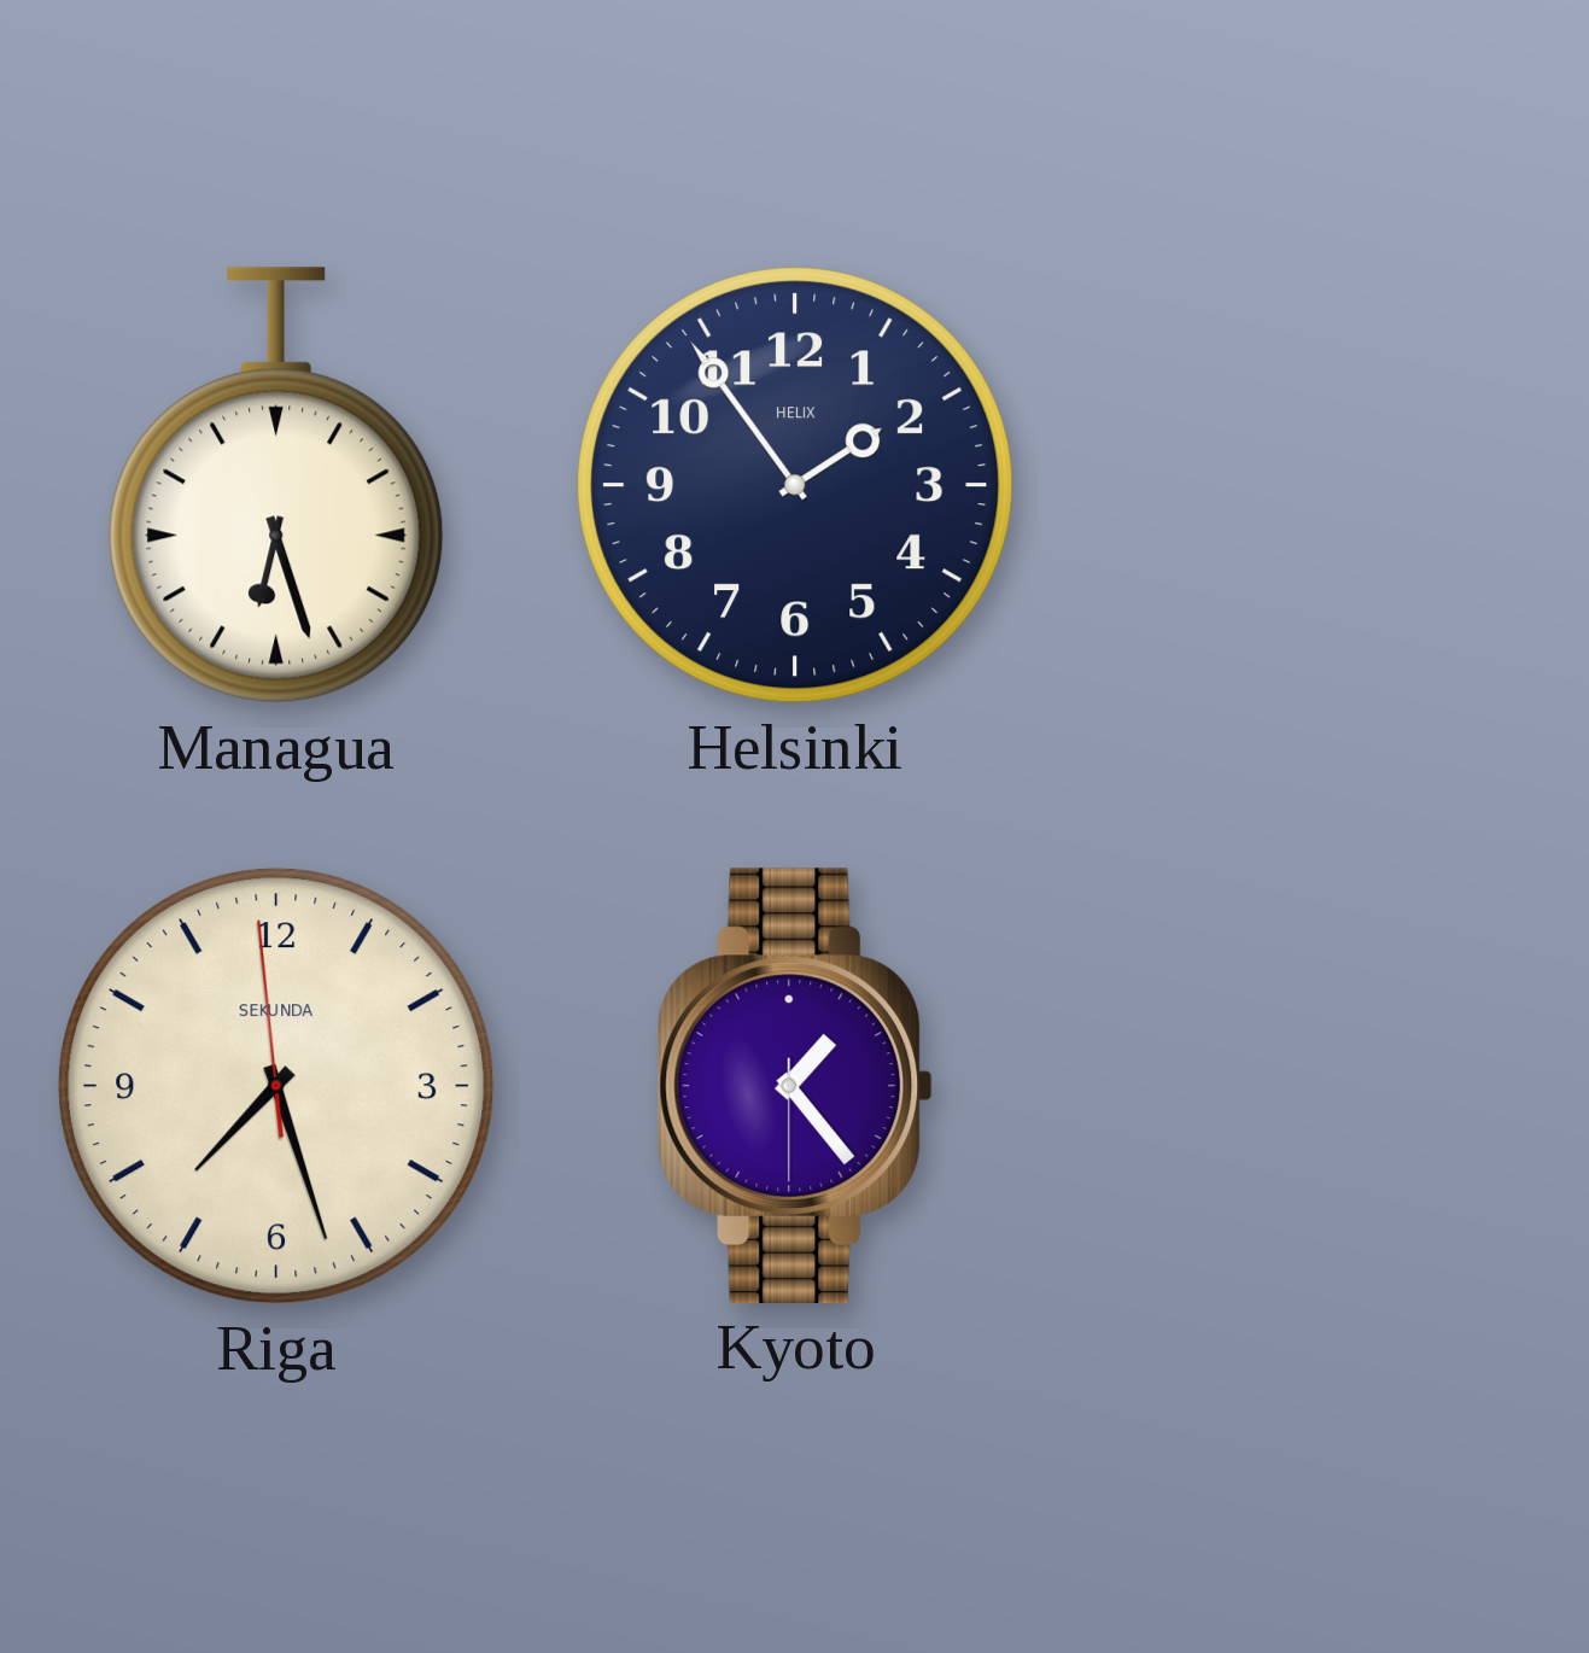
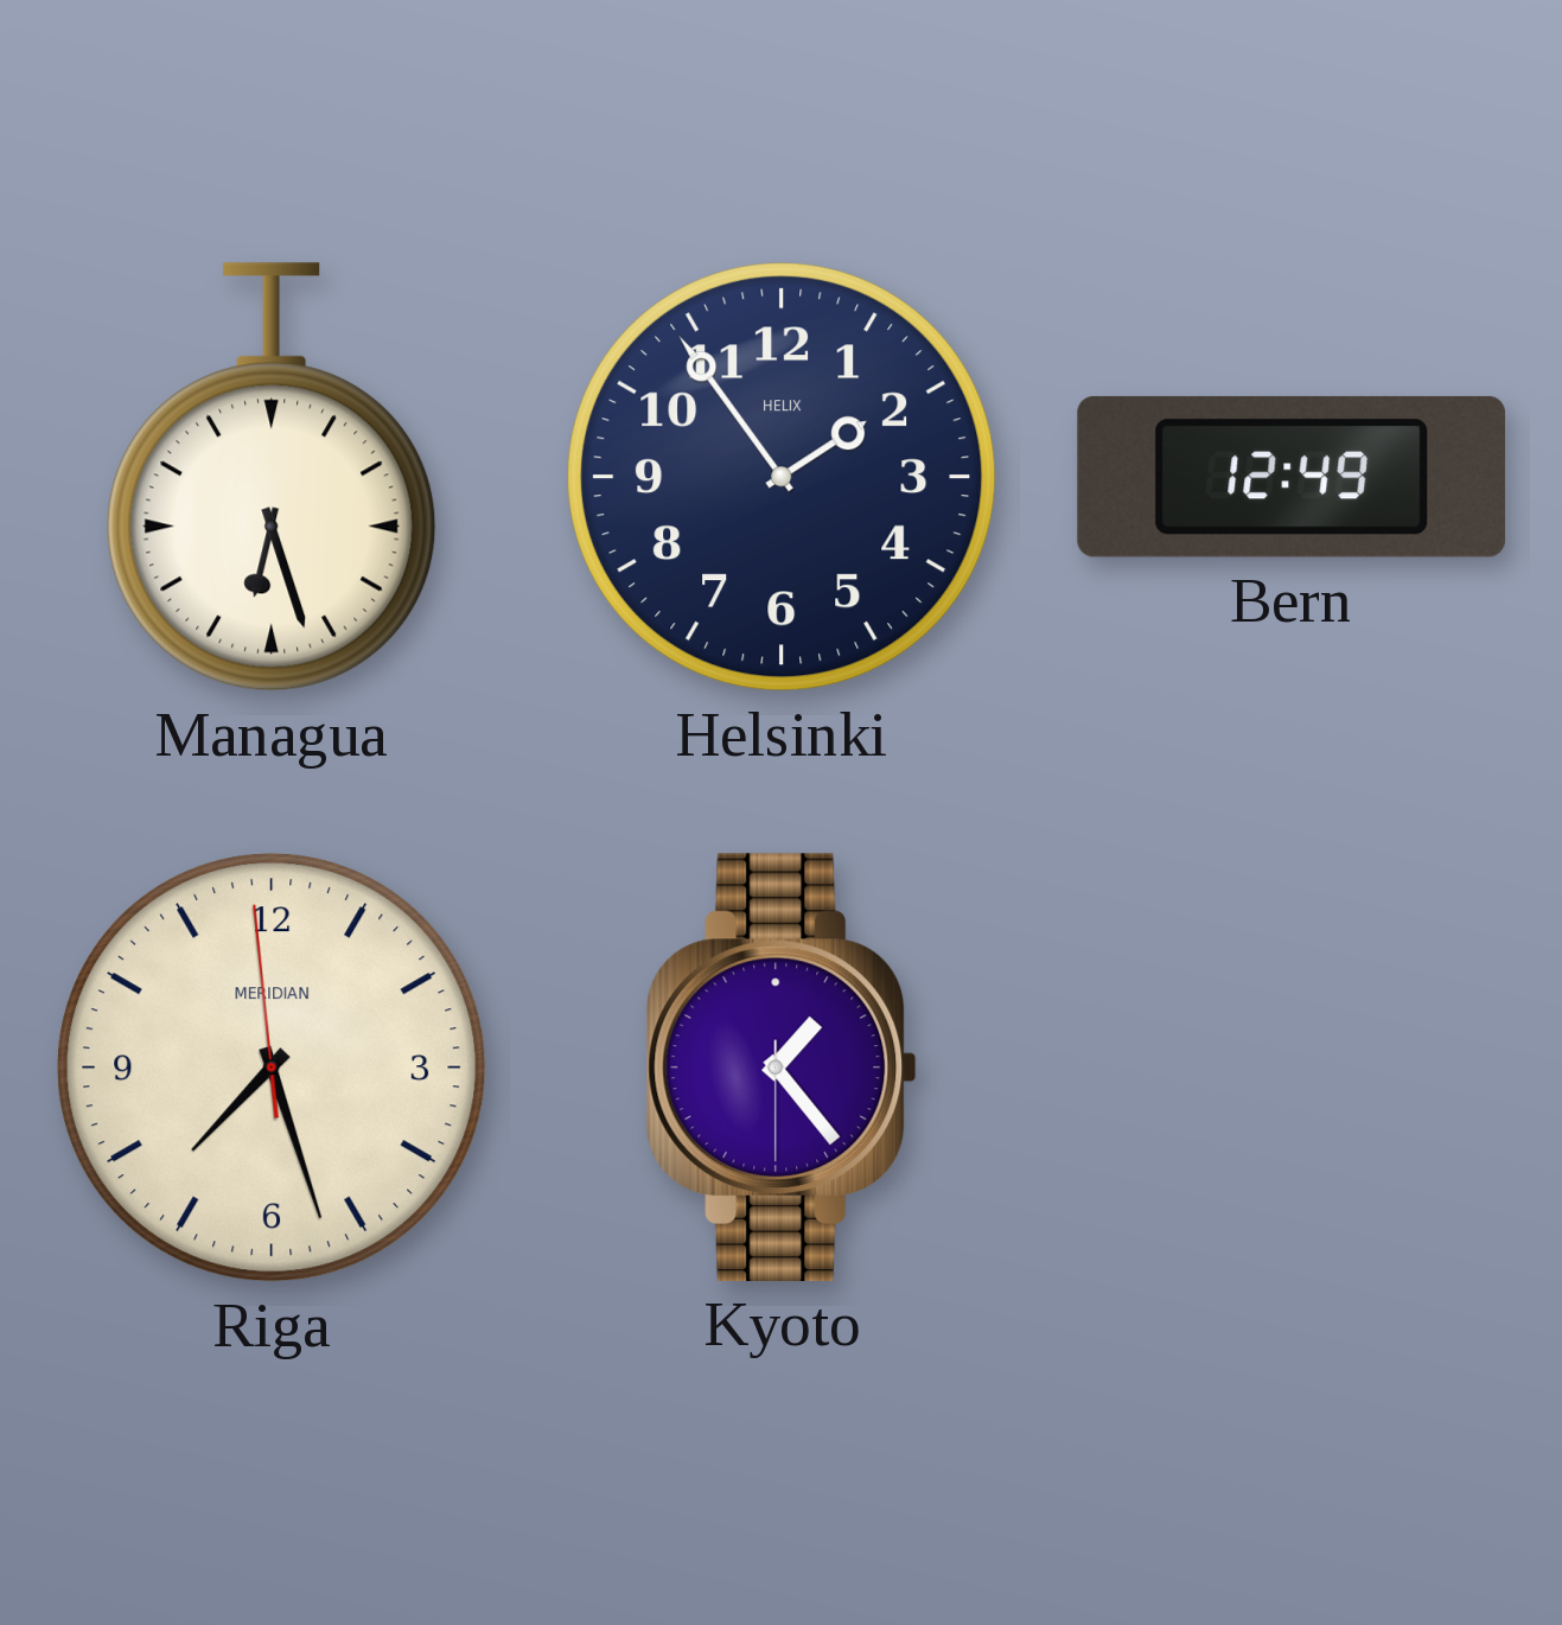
Bern: none -> 12:49
Riga brand: SEKUNDA -> MERIDIAN
